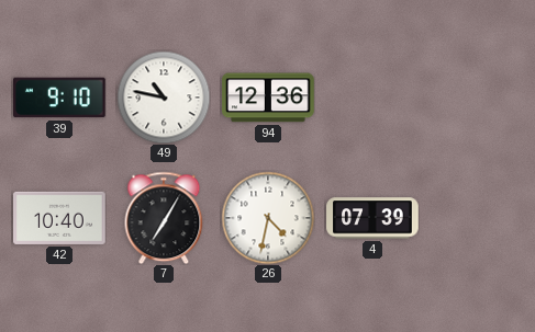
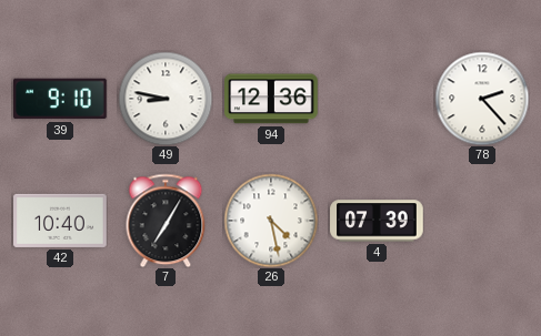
49: 10:47 -> 8:47
78: none -> 2:23
26: 4:32 -> 4:28
